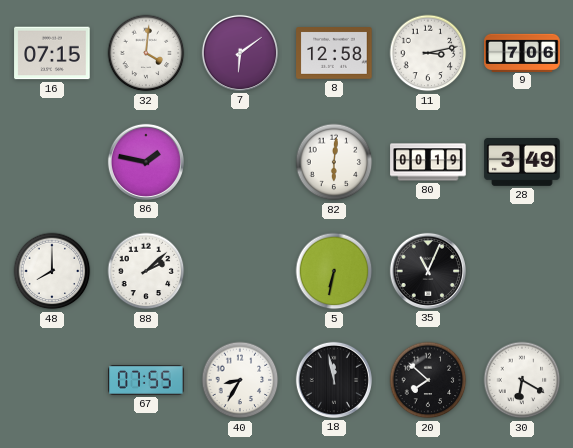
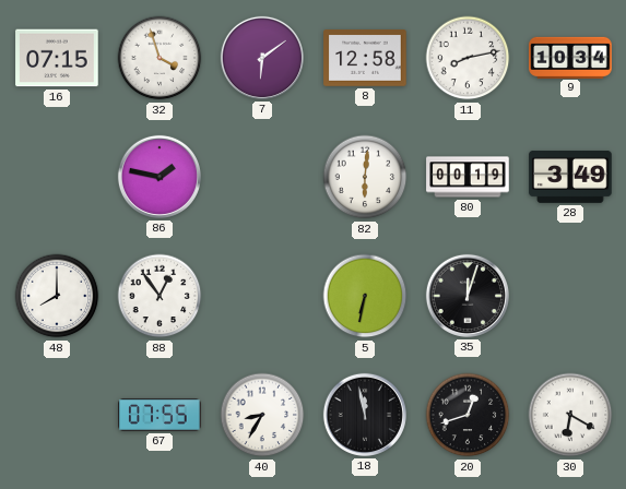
32: 4:01 -> 3:57
11: 3:13 -> 8:13
9: 7:06 -> 10:34
88: 2:08 -> 12:54
35: 11:04 -> 12:03
20: 7:52 -> 12:42
